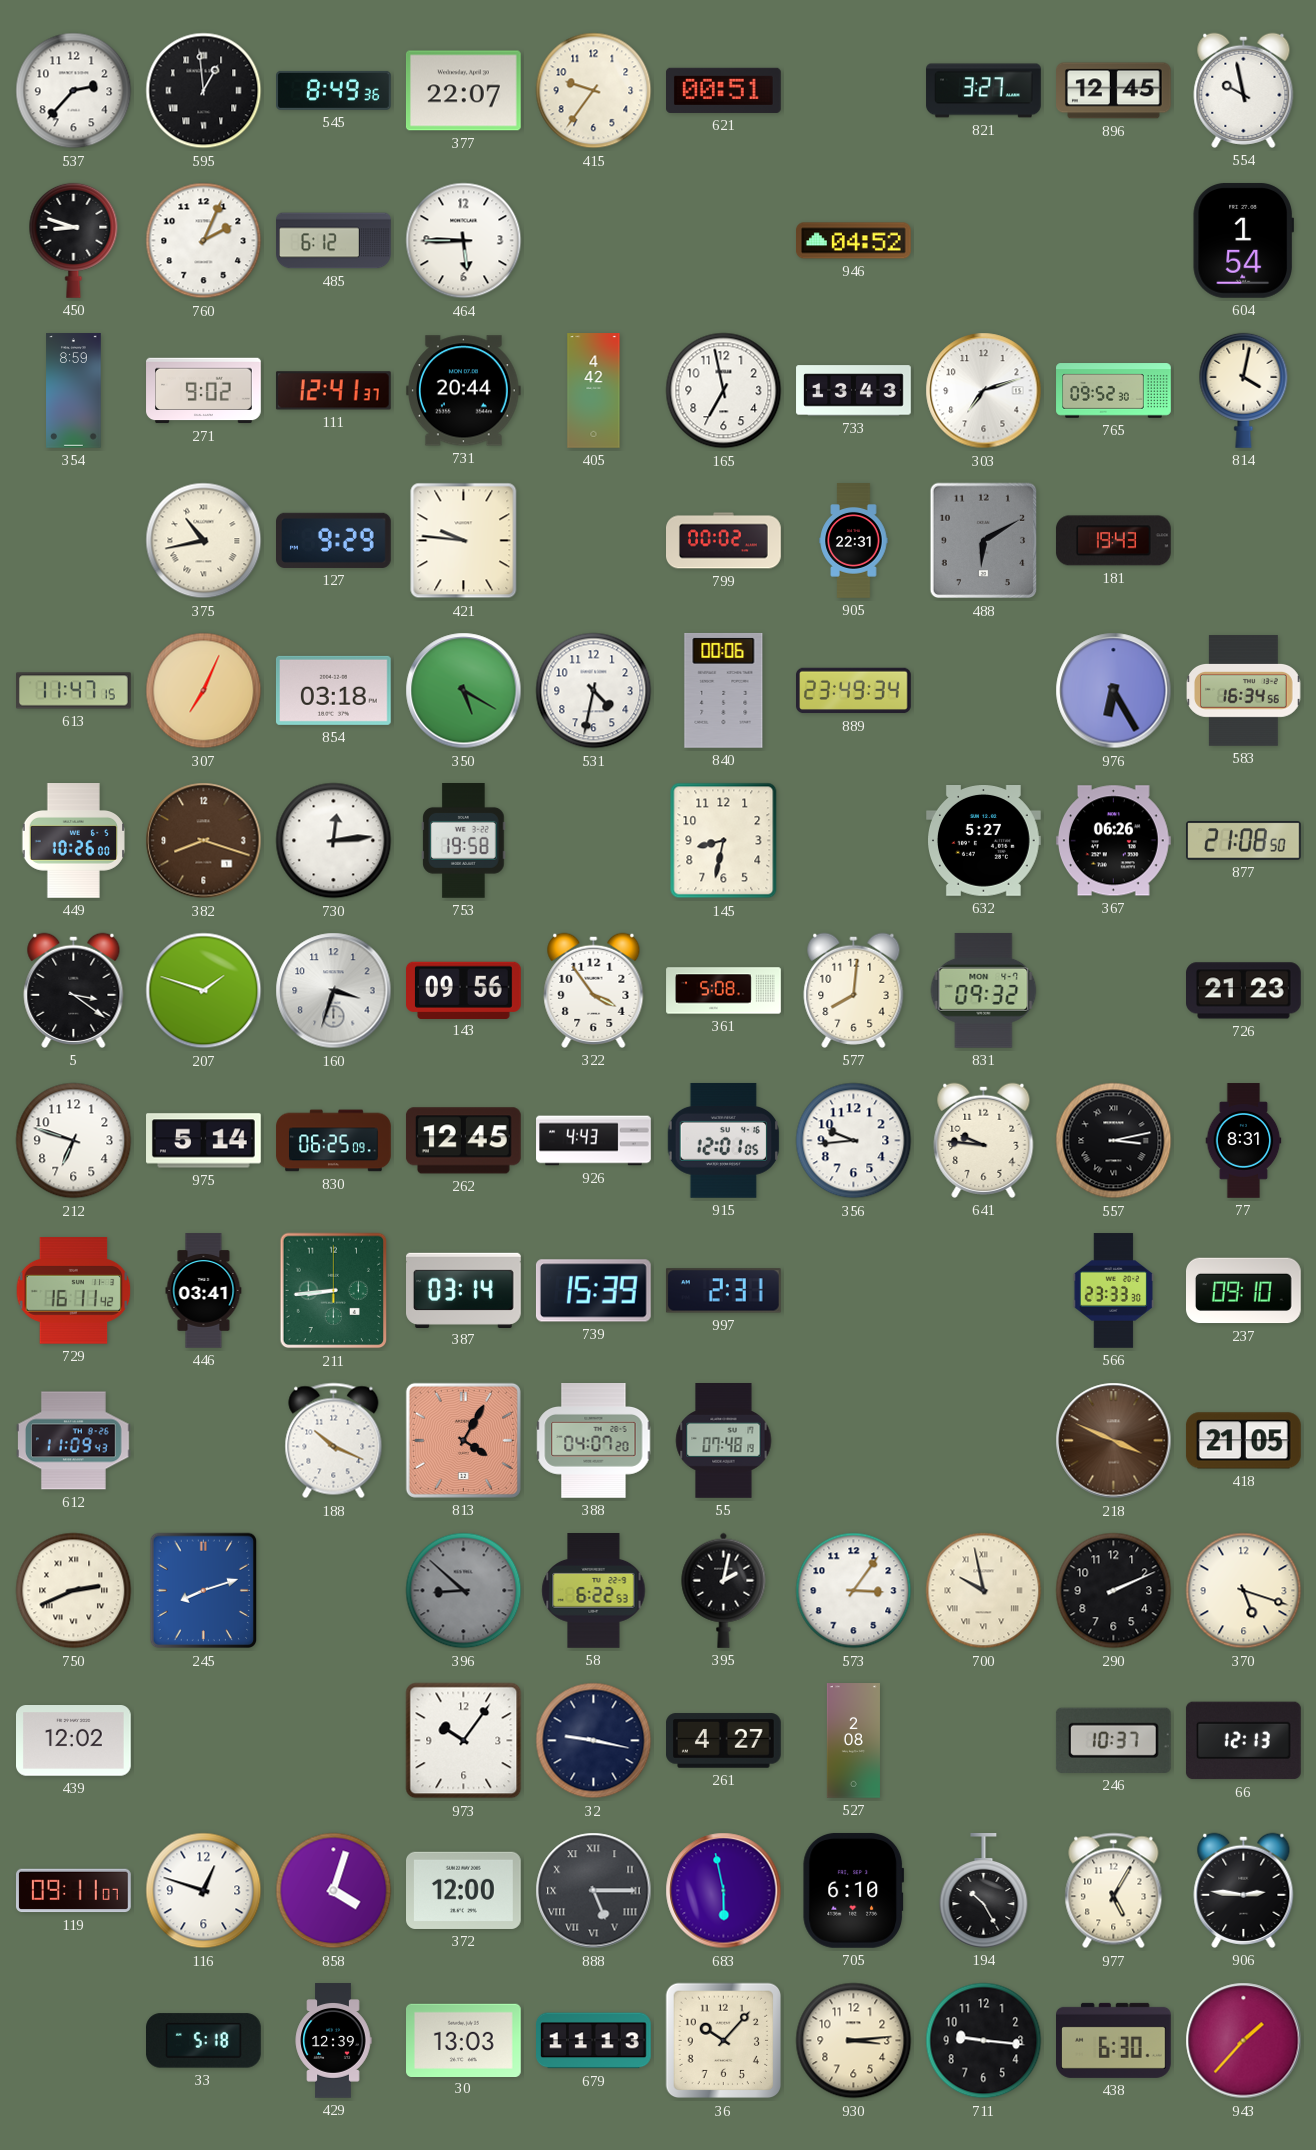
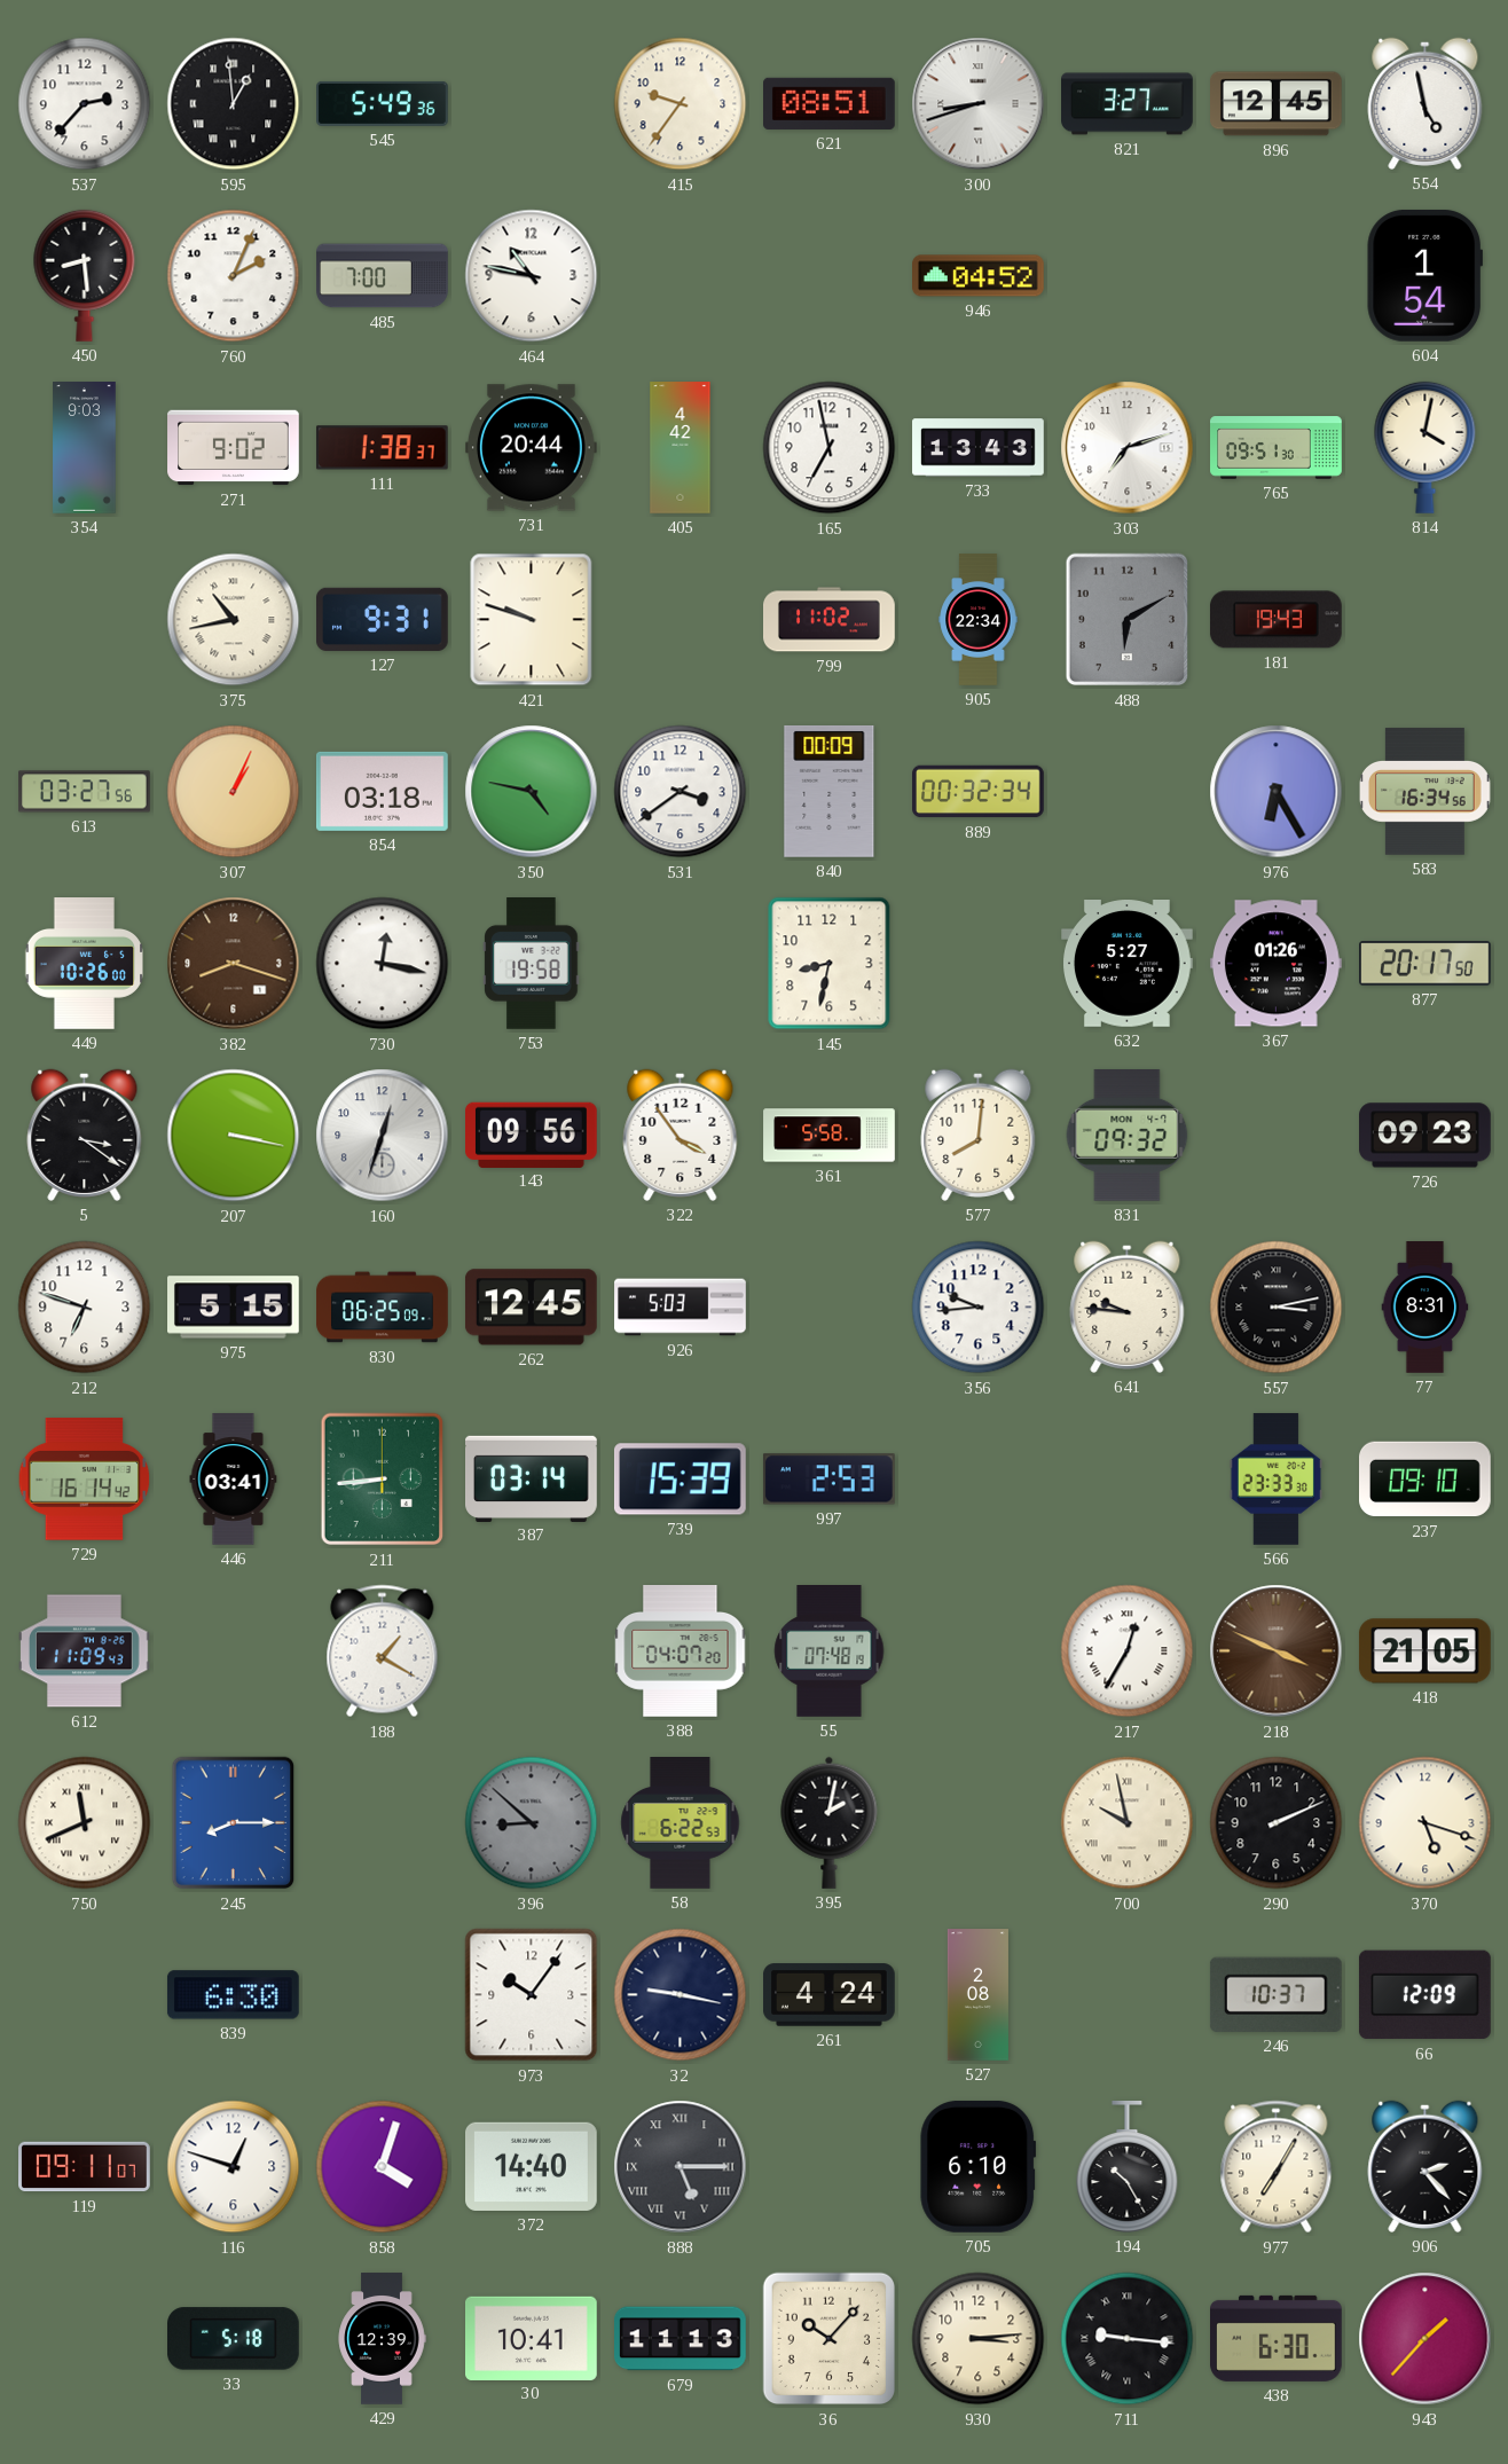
545: 8:49 -> 5:49
377: 22:07 -> none
621: 00:51 -> 08:51
300: none -> 8:42
554: 9:58 -> 4:58
450: 8:48 -> 8:29
485: 6:12 -> 7:00
464: 5:45 -> 10:47
354: 8:59 -> 9:03
111: 12:41 -> 1:38
765: 09:52 -> 09:51
127: 9:29 -> 9:31
421: 9:46 -> 9:48
799: 00:02 -> 11:02
905: 22:31 -> 22:34
613: 11:47 -> 03:27
307: 7:04 -> 1:04
350: 5:20 -> 4:47
531: 4:32 -> 3:39
840: 00:06 -> 00:09
889: 23:49 -> 00:32
730: 12:14 -> 12:17
367: 06:26 -> 01:26
877: 21:08 -> 20:17
207: 1:48 -> 3:17
160: 3:33 -> 12:33
361: 5:08 -> 5:58
726: 21:23 -> 09:23
975: 5:14 -> 5:15
926: 4:43 -> 5:03
915: 12:01 -> none
729: 16:11 -> 16:14
997: 2:31 -> 2:53
188: 10:19 -> 1:20
813: 4:05 -> none
217: none -> 12:35
750: 2:41 -> 11:41
245: 8:12 -> 8:15
573: 3:06 -> none
439: 12:02 -> none
839: none -> 6:30
261: 4:27 -> 4:24
66: 12:13 -> 12:09
372: 12:00 -> 14:40
683: 5:58 -> none
977: 5:05 -> 7:05
906: 2:46 -> 2:23
30: 13:03 -> 10:41
711 numerals: Arabic -> Roman
